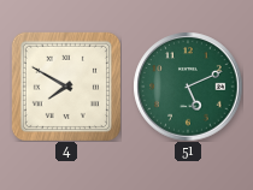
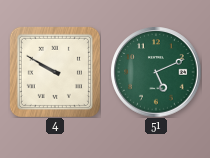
4: 7:50 -> 9:50
